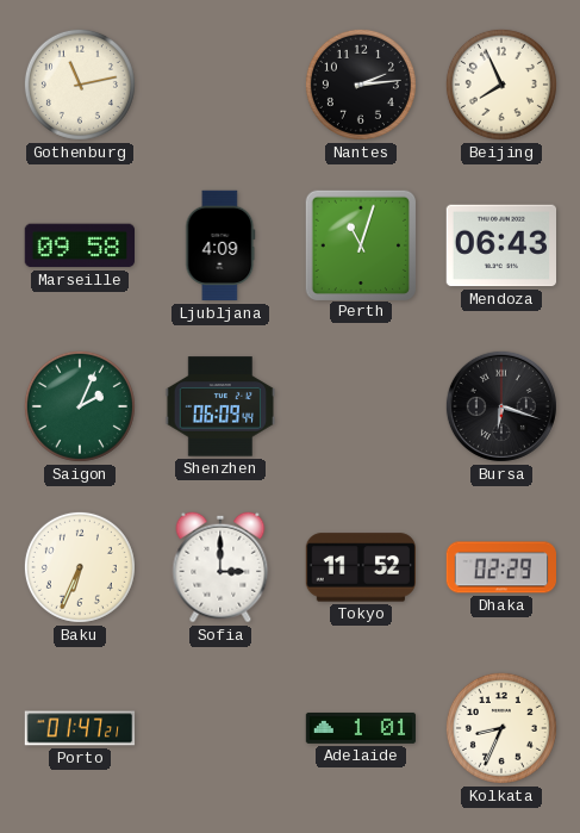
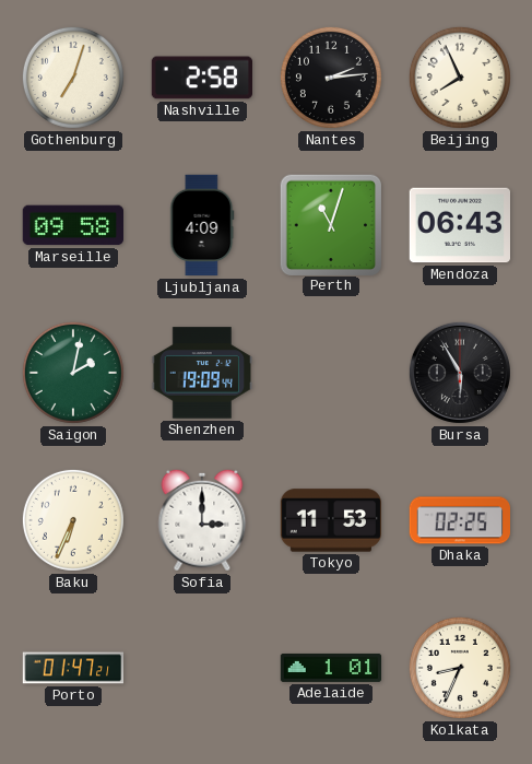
Gothenburg: 11:13 -> 7:03
Nashville: none -> 2:58
Saigon: 2:04 -> 2:02
Shenzhen: 06:09 -> 19:09
Bursa: 6:18 -> 5:55
Tokyo: 11:52 -> 11:53
Dhaka: 02:29 -> 02:25
